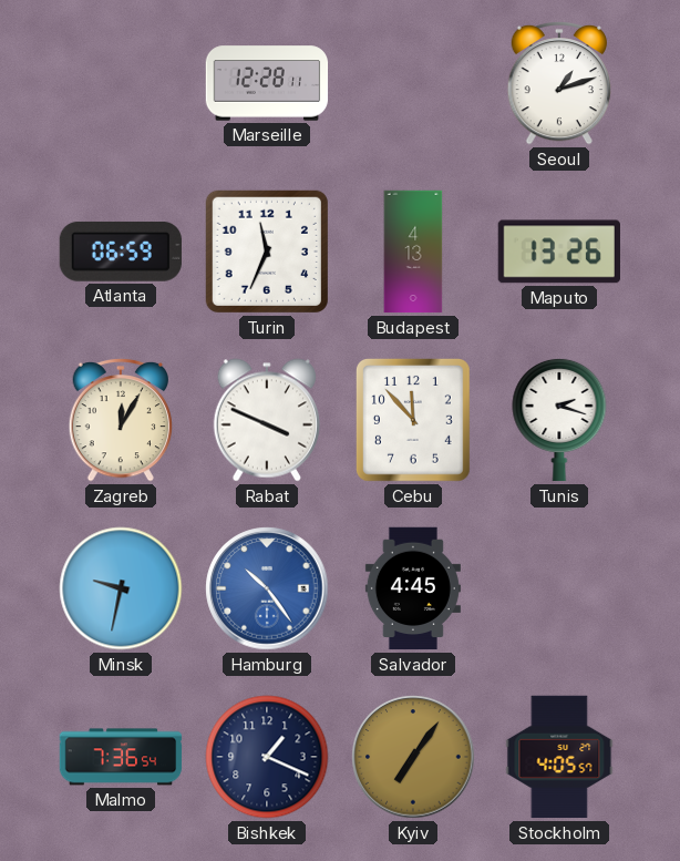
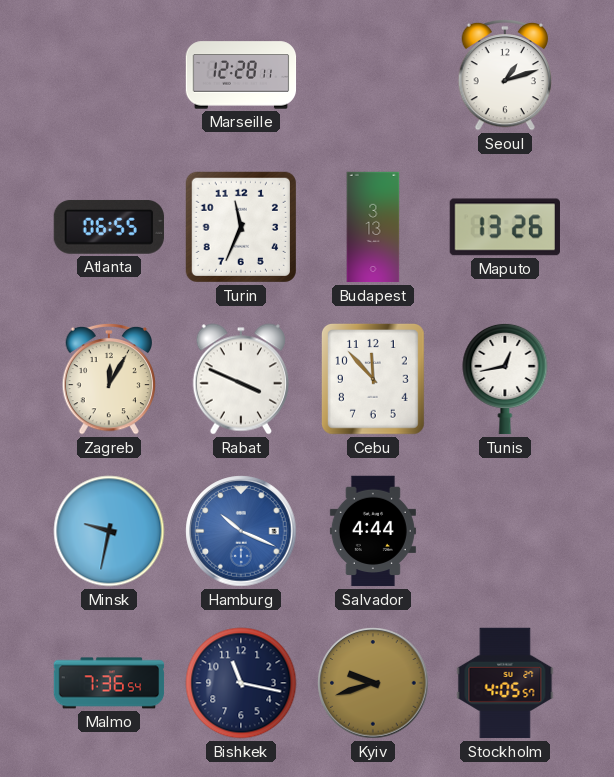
Atlanta: 06:59 -> 06:55
Budapest: 4:13 -> 3:13
Tunis: 2:18 -> 12:43
Hamburg: 10:24 -> 10:19
Salvador: 4:45 -> 4:44
Bishkek: 1:19 -> 11:17
Kyiv: 7:06 -> 9:42
